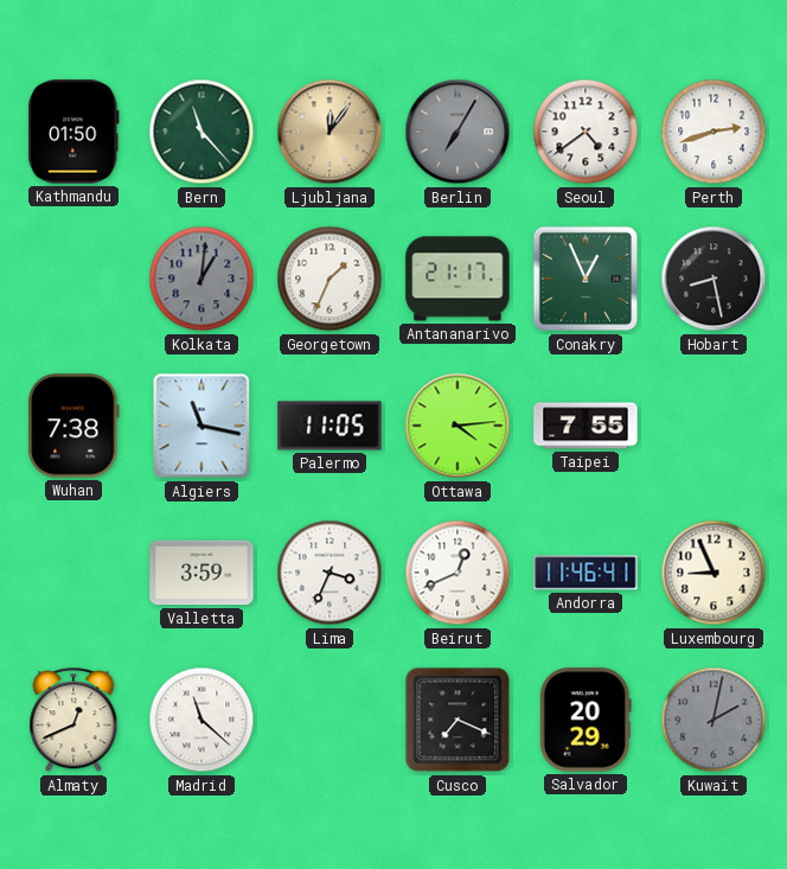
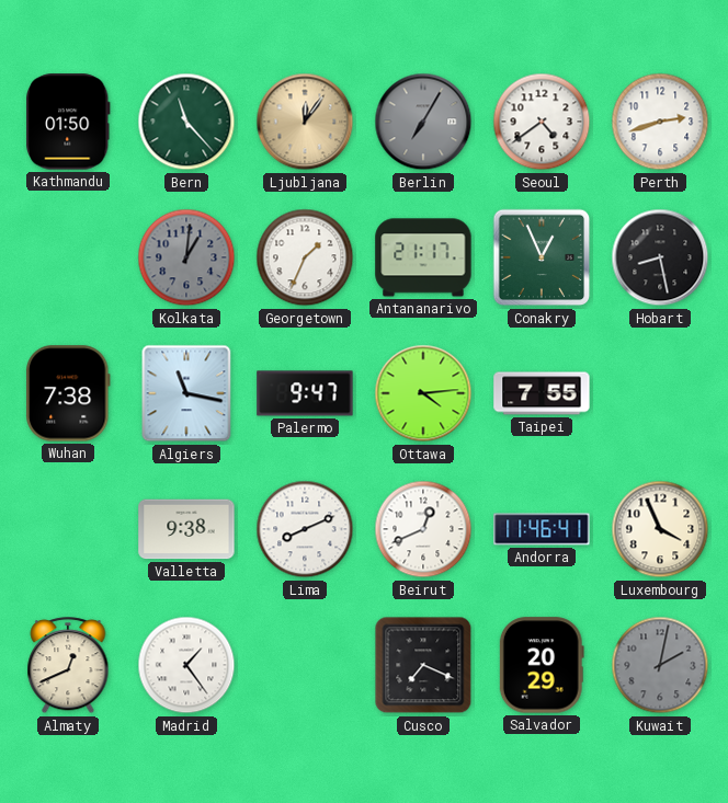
Palermo: 11:05 -> 9:47
Valletta: 3:59 -> 9:38
Lima: 3:34 -> 8:11
Luxembourg: 8:56 -> 3:56
Madrid: 11:22 -> 1:24
